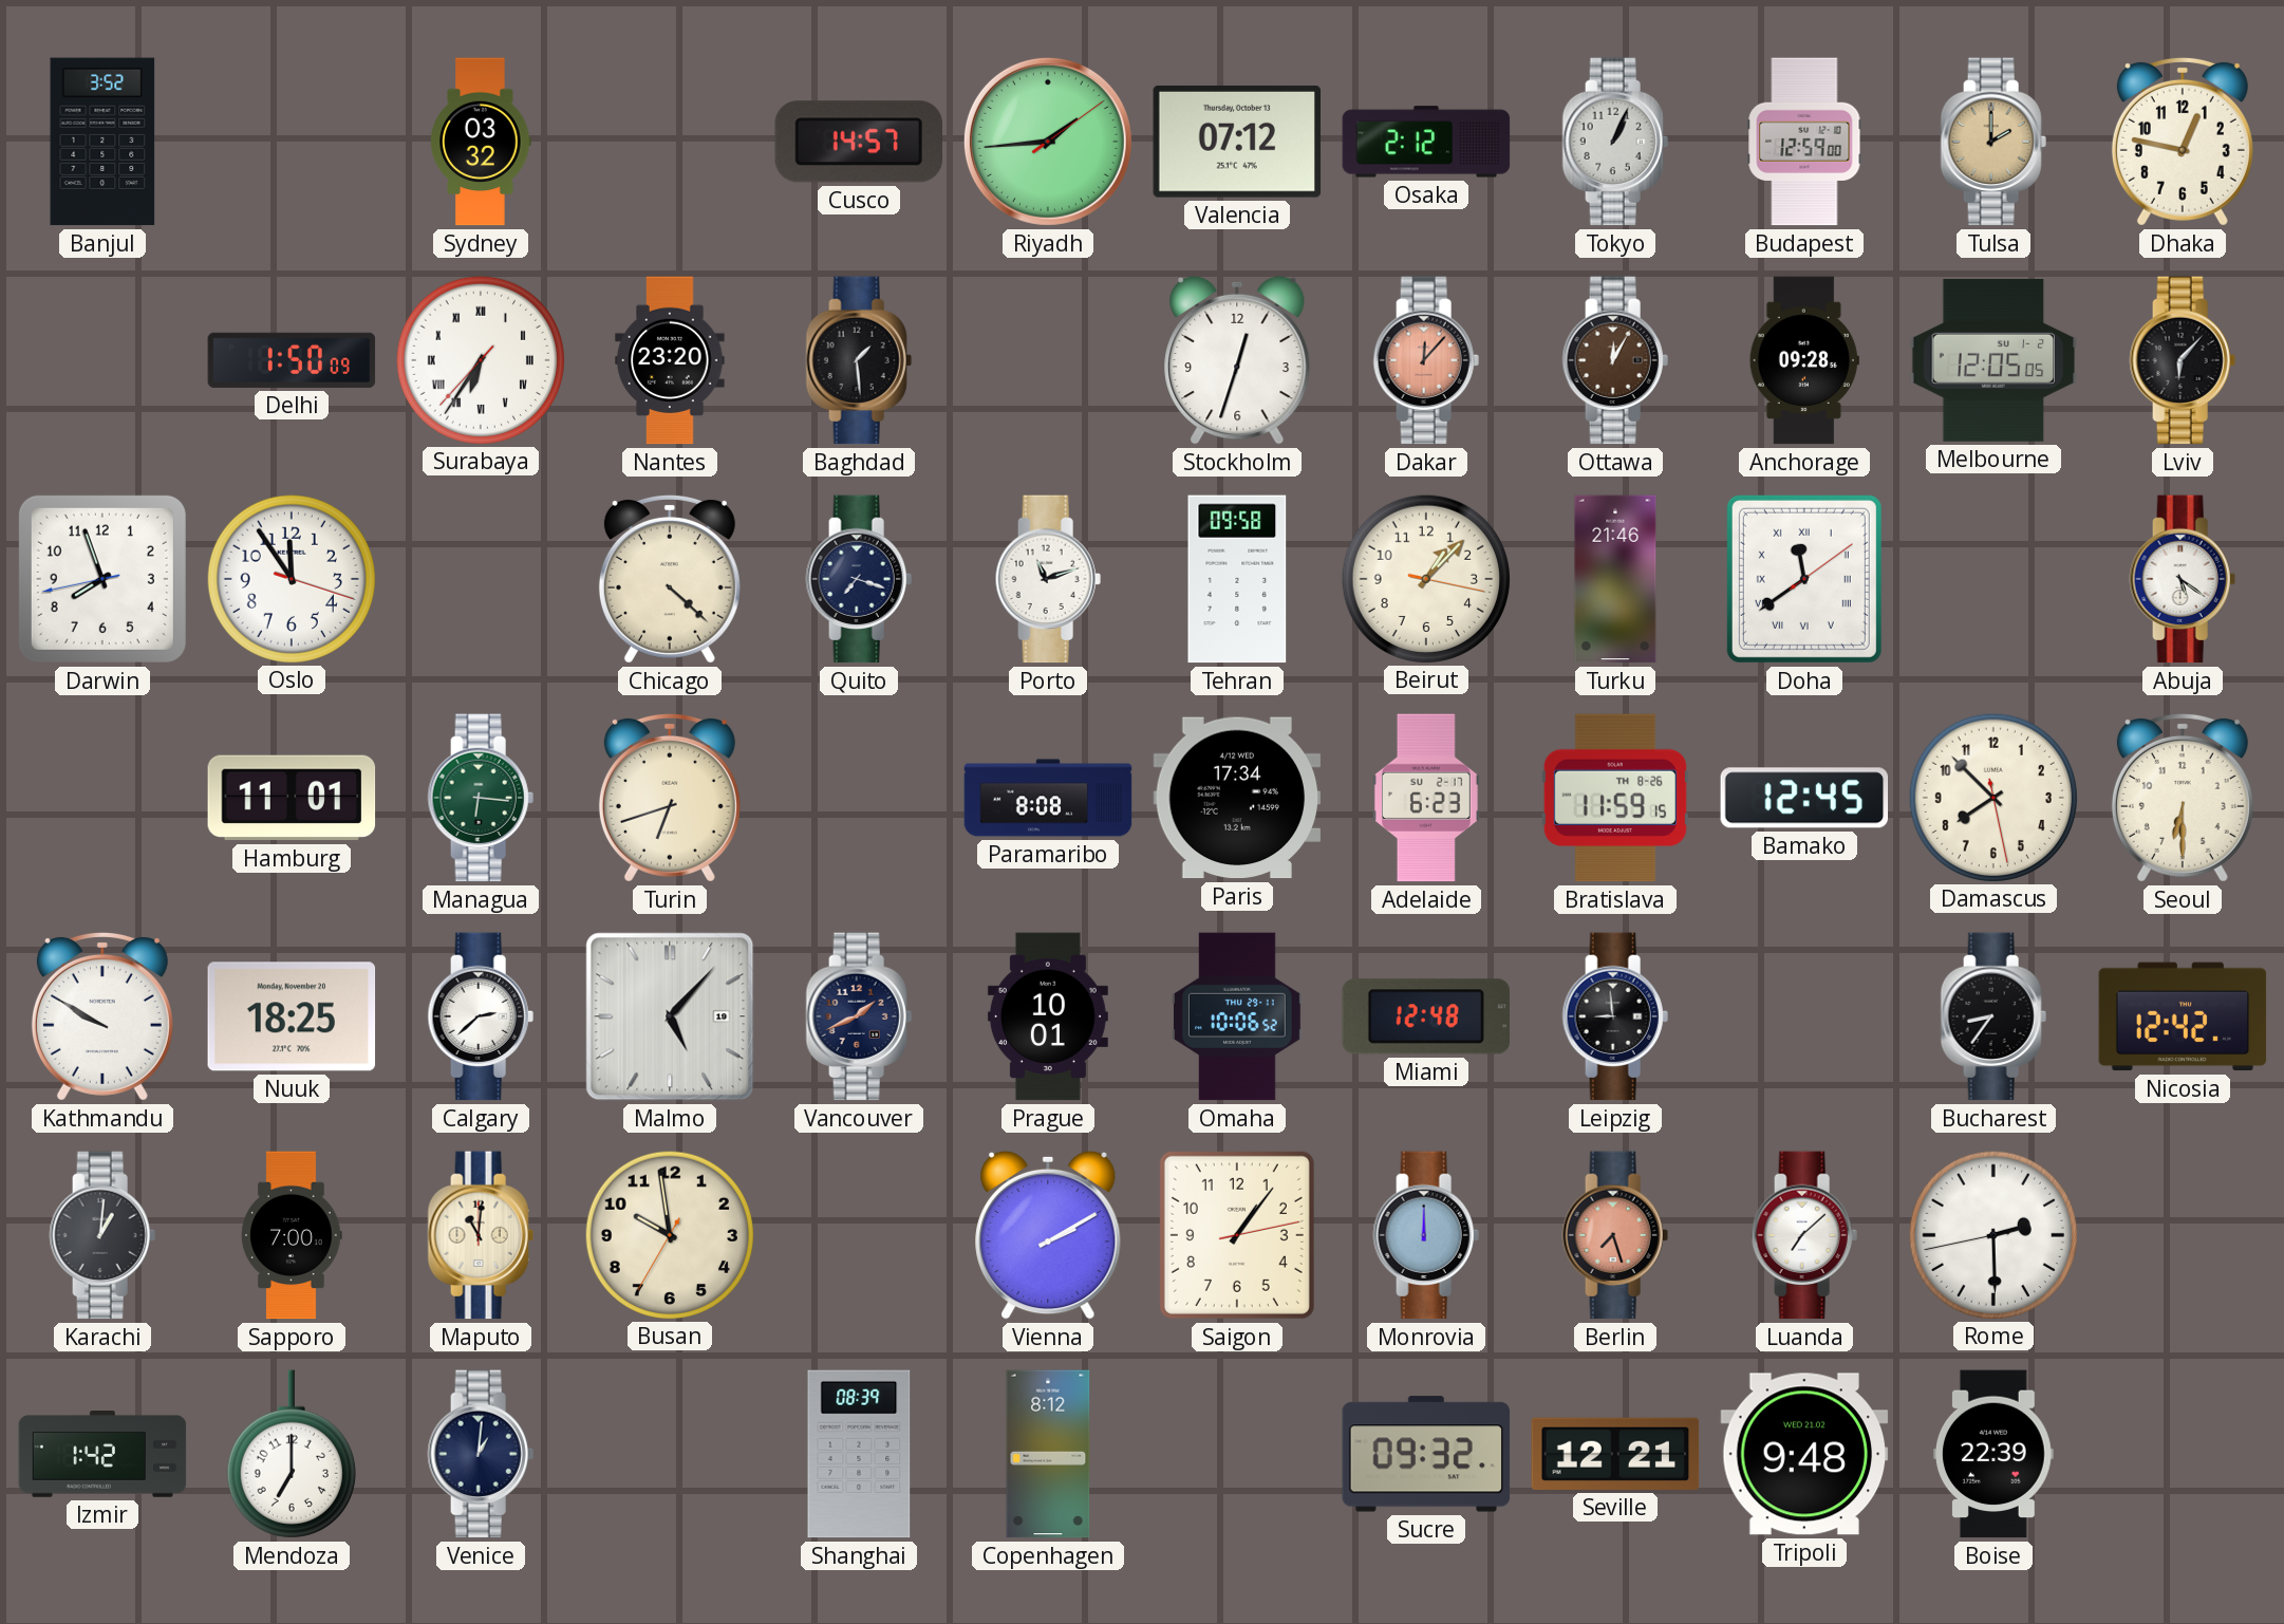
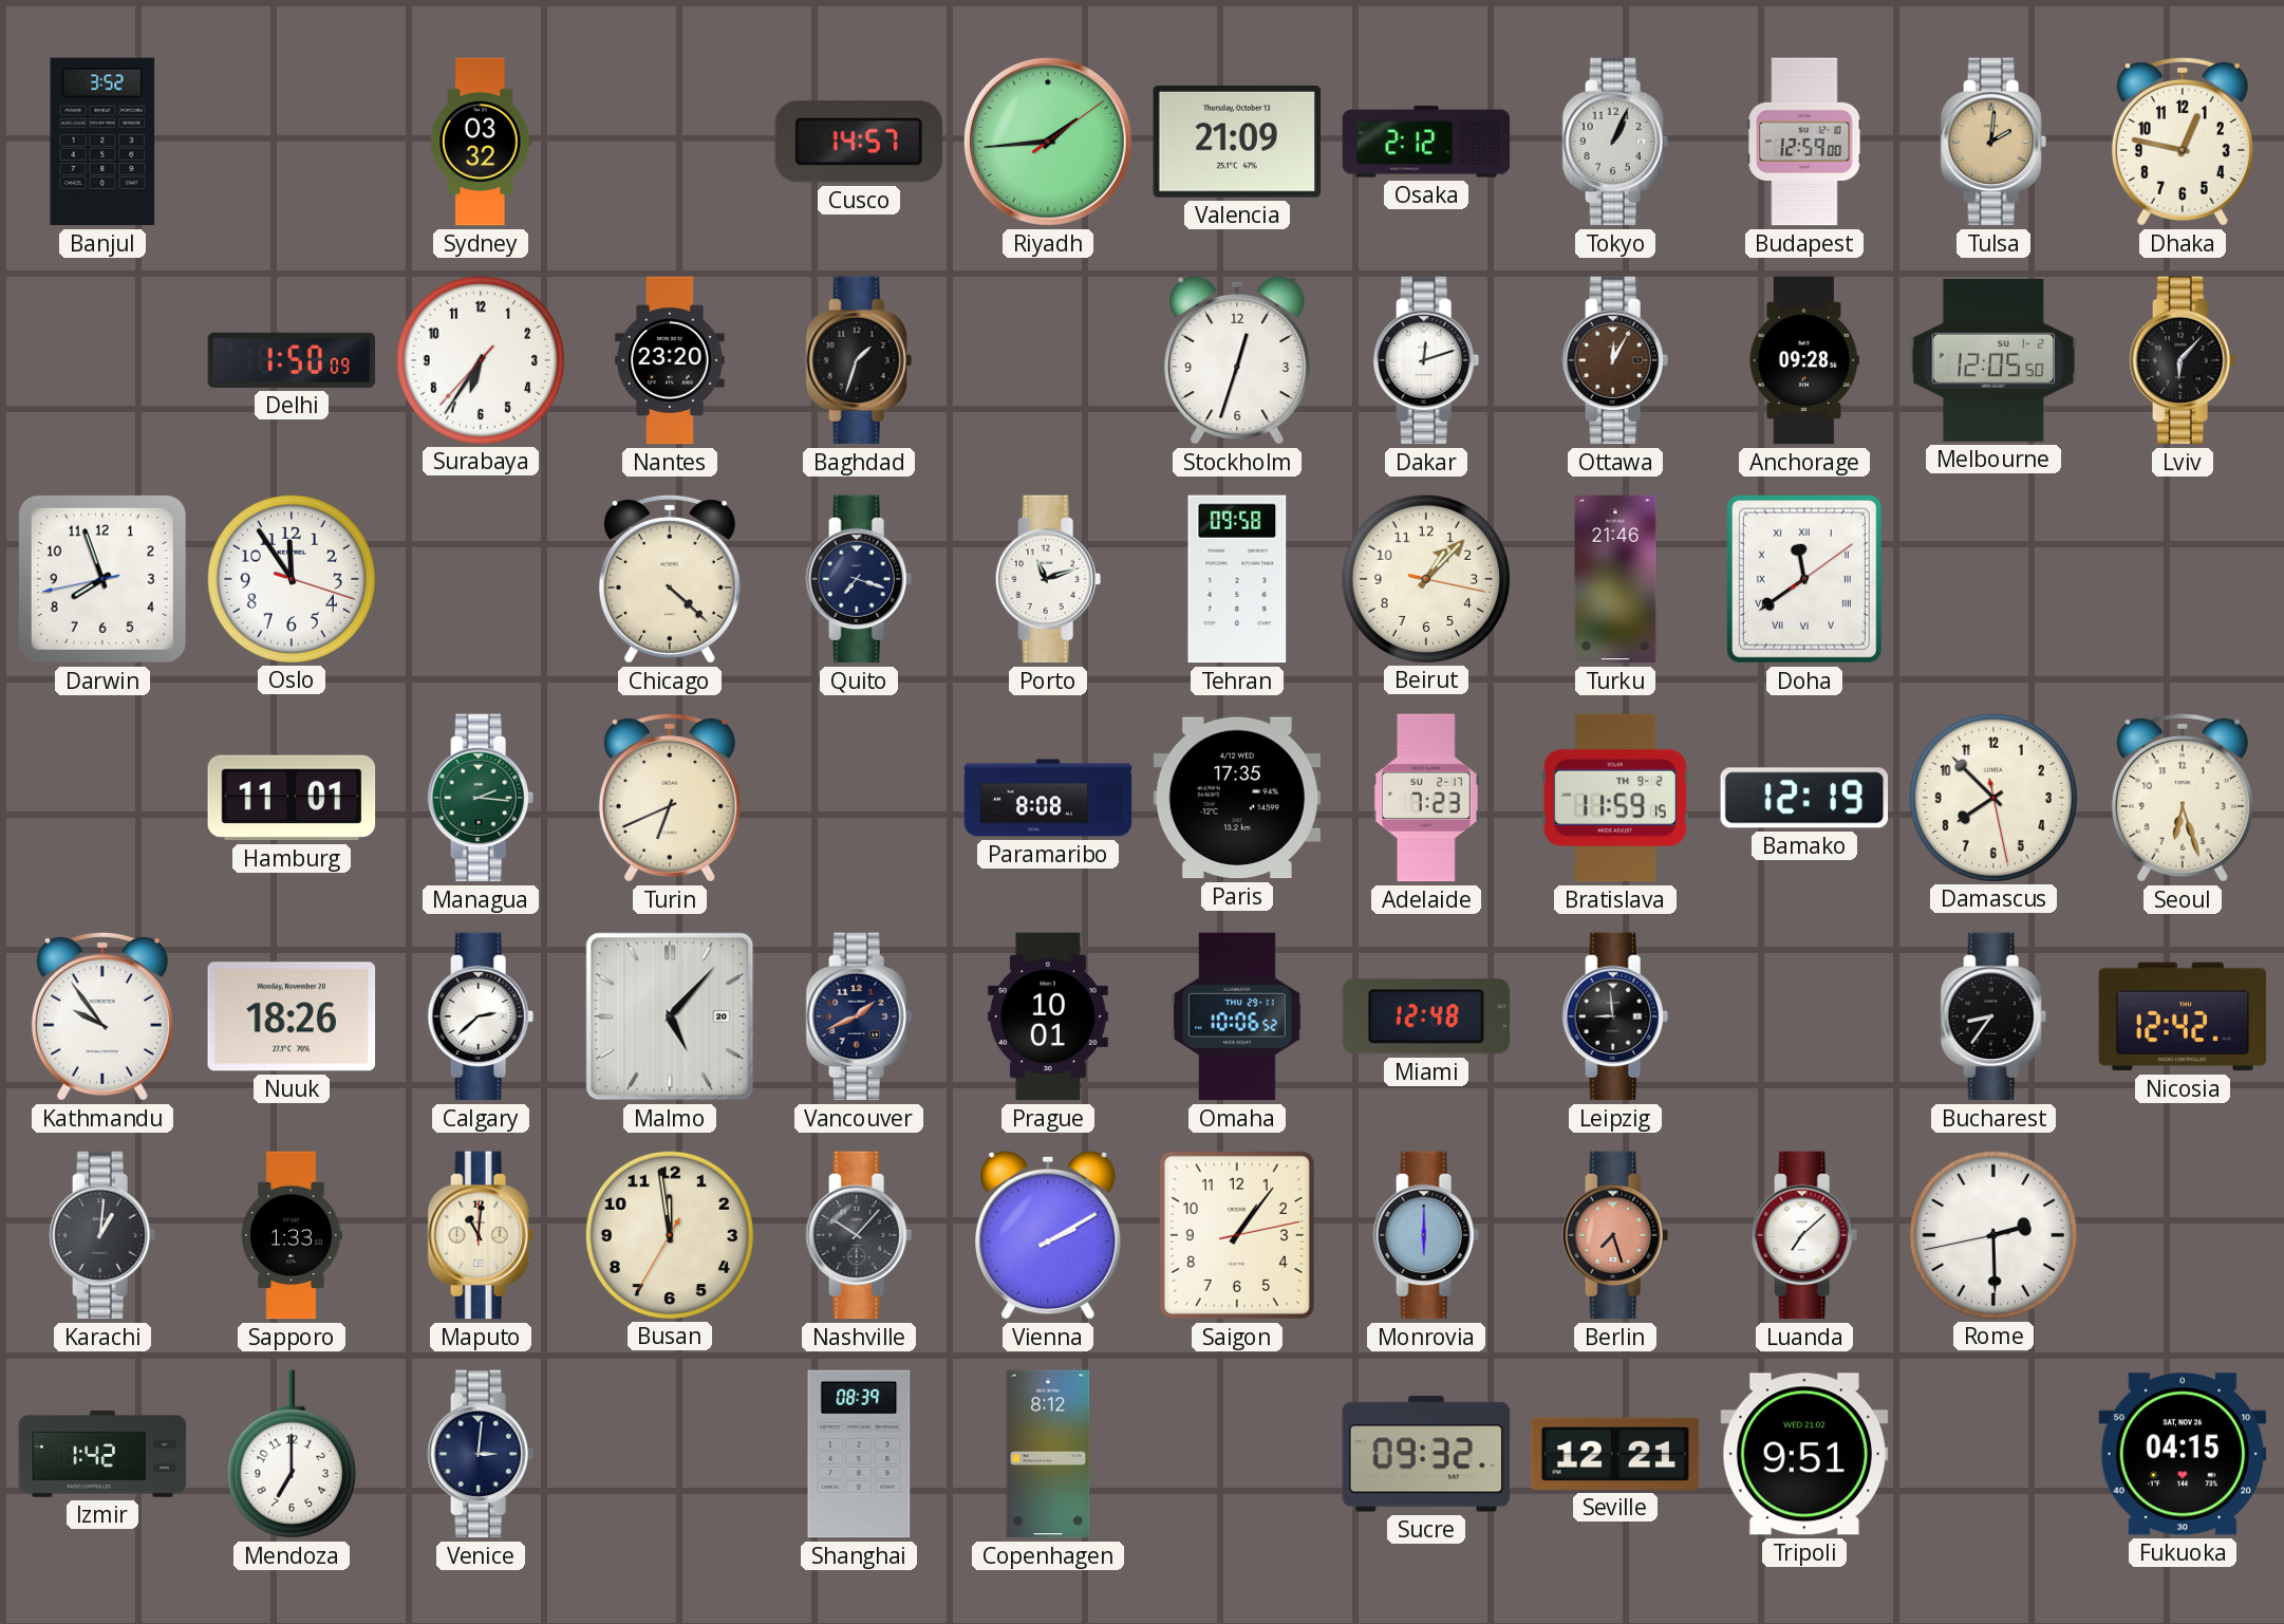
Valencia: 07:12 -> 21:09
Tulsa: 2:00 -> 2:01
Surabaya numerals: Roman -> Arabic
Baghdad: 1:29 -> 1:33
Dakar: 12:07 -> 12:12
Dakar dial: salmon -> white
Melbourne: 12:05:05 -> 12:05:50
Abuja: 5:21 -> none
Managua: 6:16 -> 2:16
Turin: 6:42 -> 6:41
Paris: 17:34 -> 17:35
Adelaide: 6:23 -> 7:23
Bratislava date: TH 8-26 -> TH 9-2
Bamako: 12:45 -> 12:19
Seoul: 6:30 -> 6:27
Kathmandu: 9:50 -> 9:54
Nuuk: 18:25 -> 18:26
Malmo date: 19 -> 20
Sapporo: 7:00 -> 1:33
Busan: 9:58 -> 11:58
Nashville: none -> 10:07
Monrovia: 12:00 -> 6:00
Venice: 1:01 -> 3:01
Tripoli: 9:48 -> 9:51
Boise: 22:39 -> none
Fukuoka: none -> 04:15
